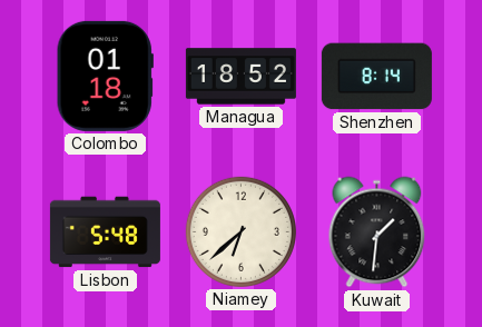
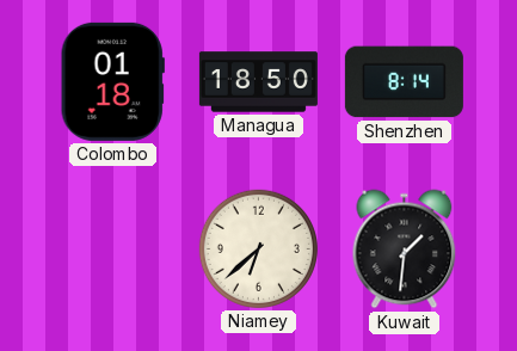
Managua: 18:52 -> 18:50
Lisbon: 5:48 -> none
